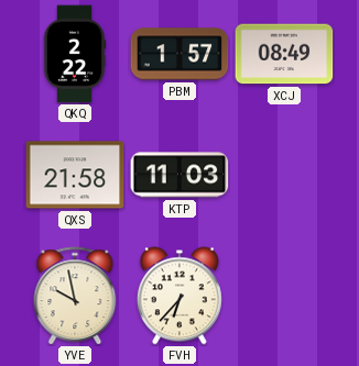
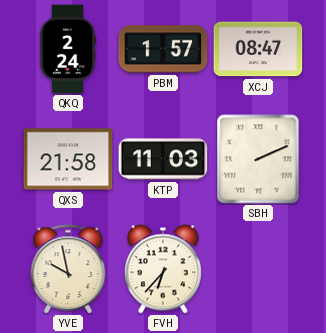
QKQ: 2:22 -> 2:24
XCJ: 08:49 -> 08:47
SBH: none -> 2:11
